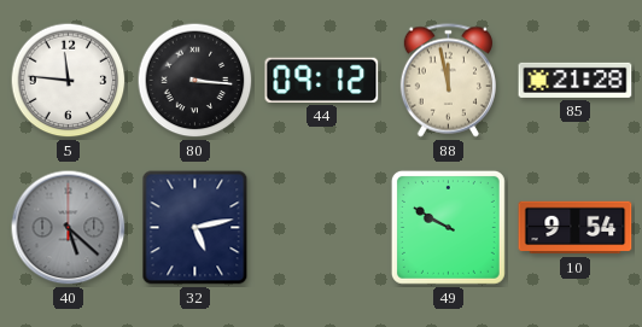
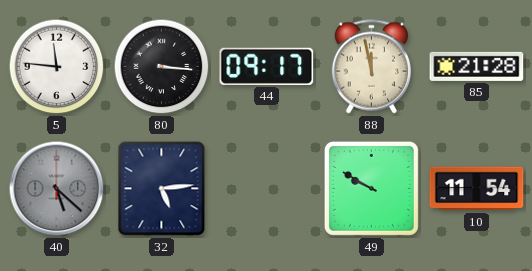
44: 09:12 -> 09:17
32: 5:13 -> 5:14
10: 9:54 -> 11:54
